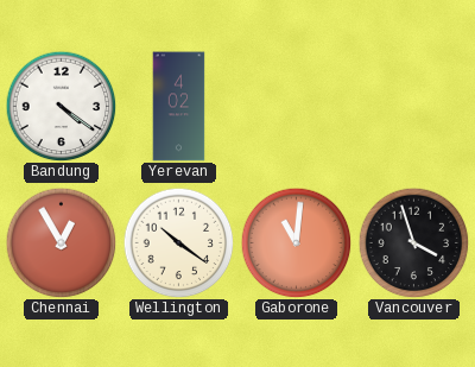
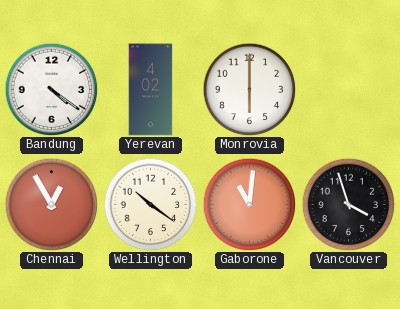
Monrovia: none -> 6:00
